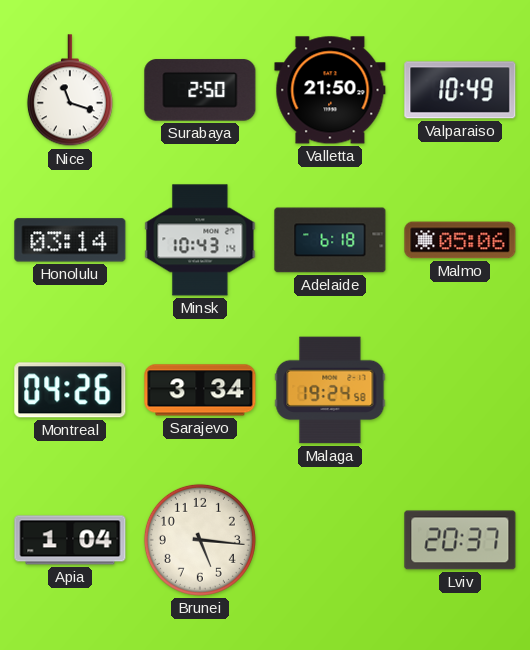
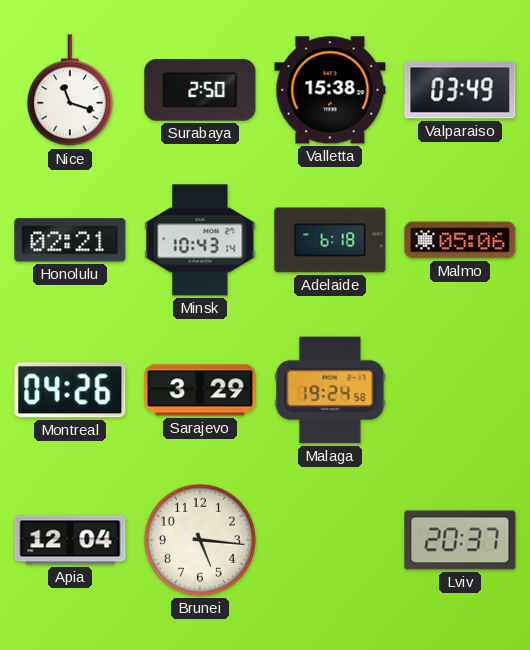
Valletta: 21:50 -> 15:38
Valparaiso: 10:49 -> 03:49
Honolulu: 03:14 -> 02:21
Sarajevo: 3:34 -> 3:29
Apia: 1:04 -> 12:04
